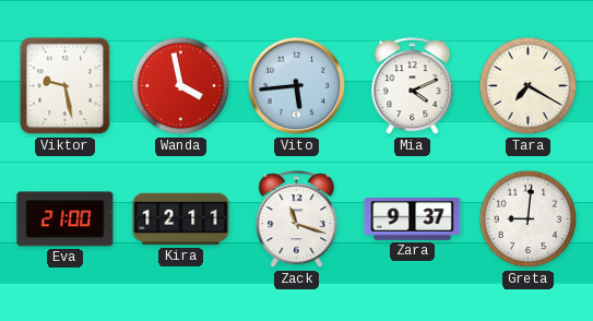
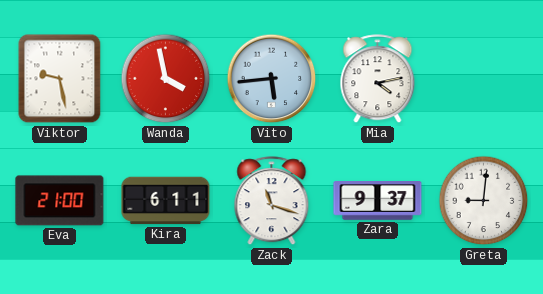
Mia: 4:11 -> 4:13
Tara: 7:20 -> none
Kira: 12:11 -> 6:11
